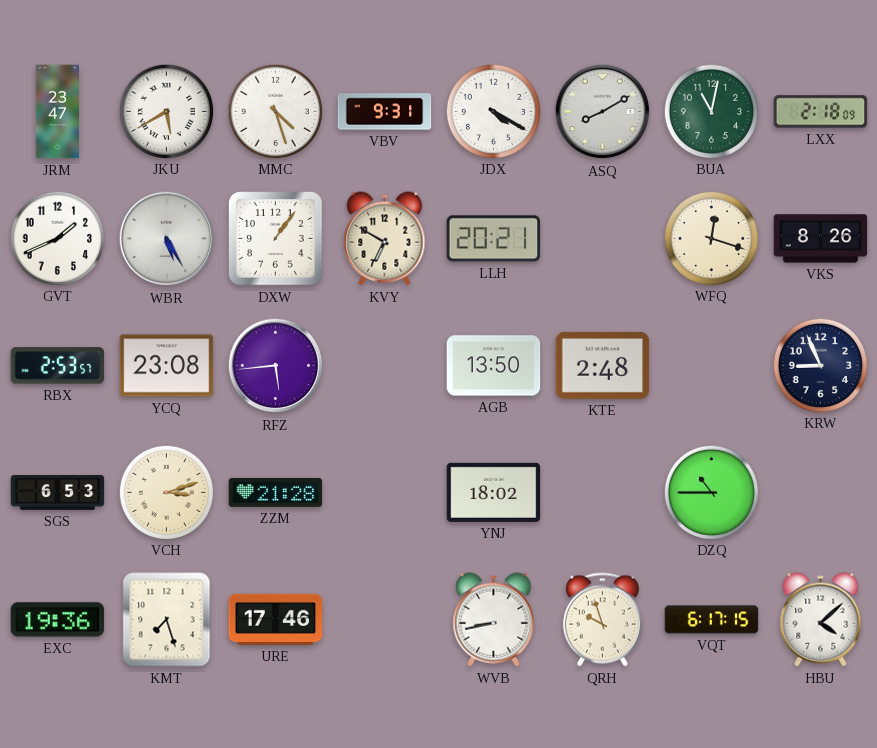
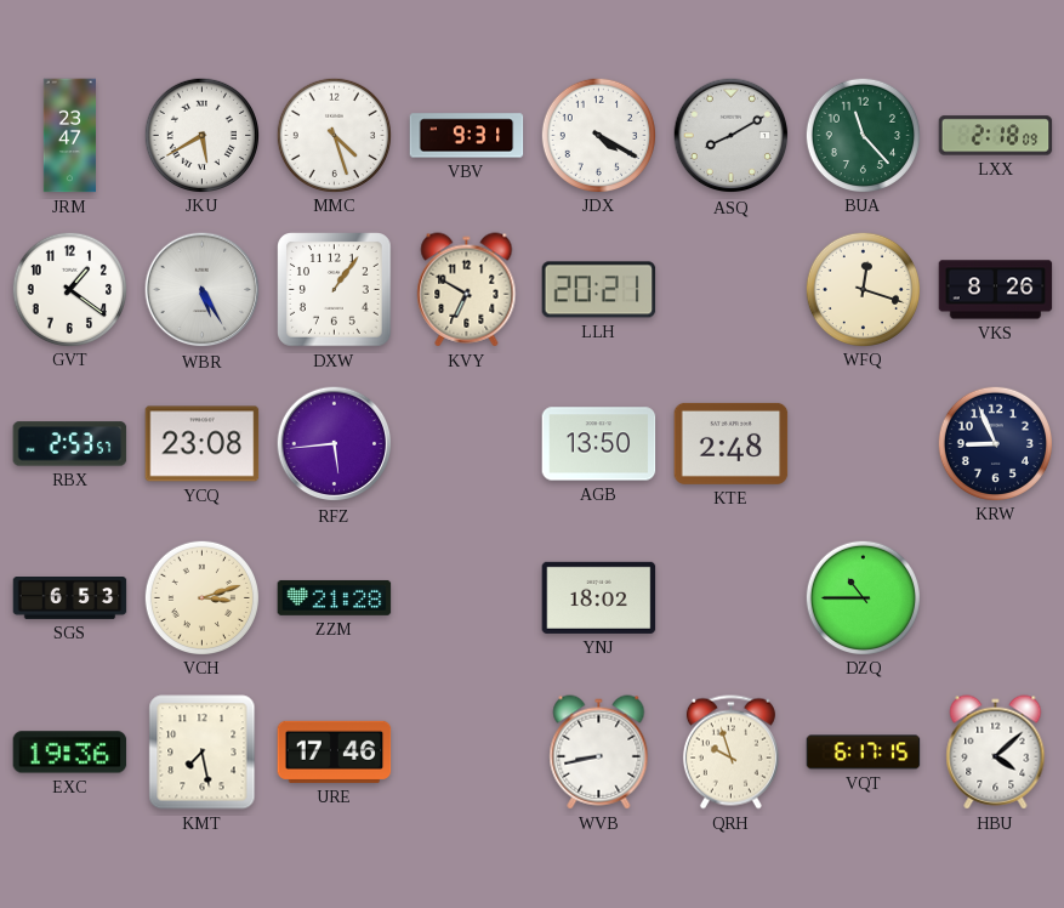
BUA: 11:02 -> 11:23
GVT: 1:41 -> 1:21
KMT: 7:27 -> 7:28
